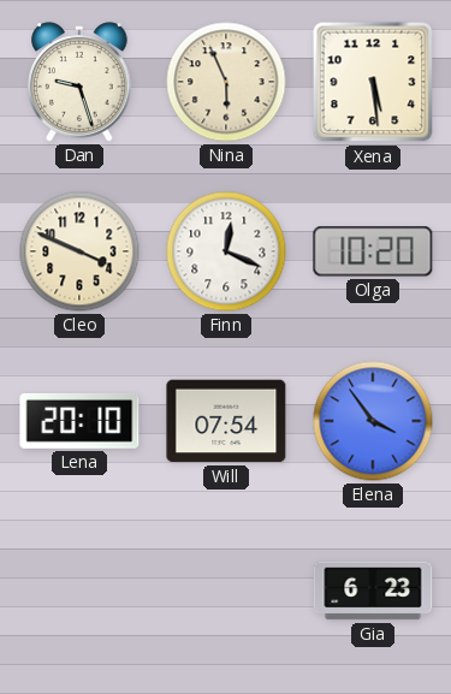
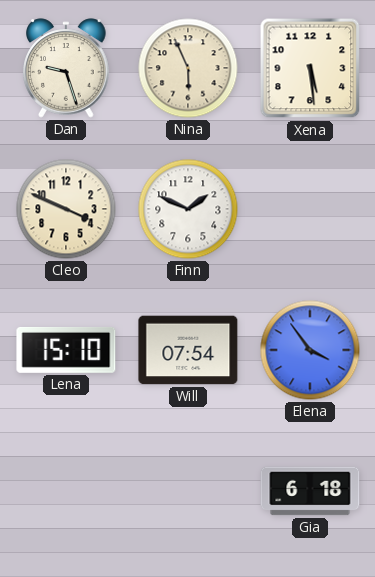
Finn: 12:19 -> 1:49
Olga: 10:20 -> none
Lena: 20:10 -> 15:10
Gia: 6:23 -> 6:18
